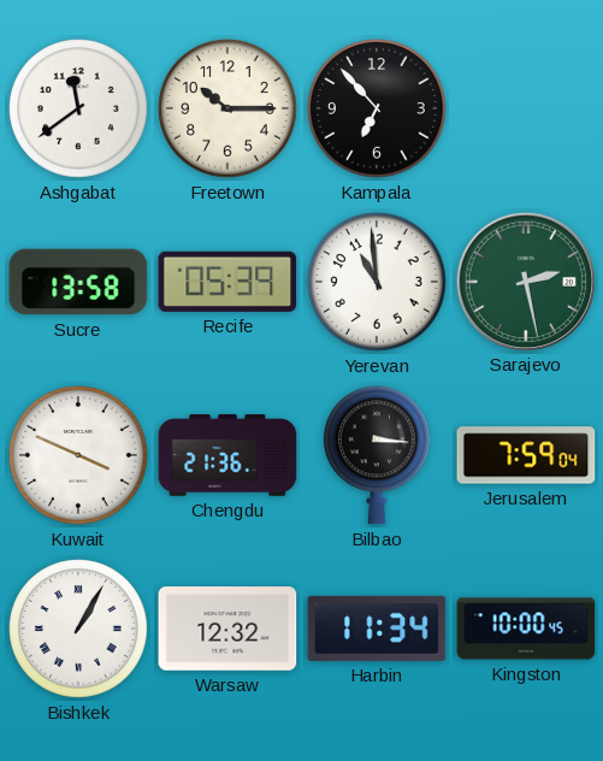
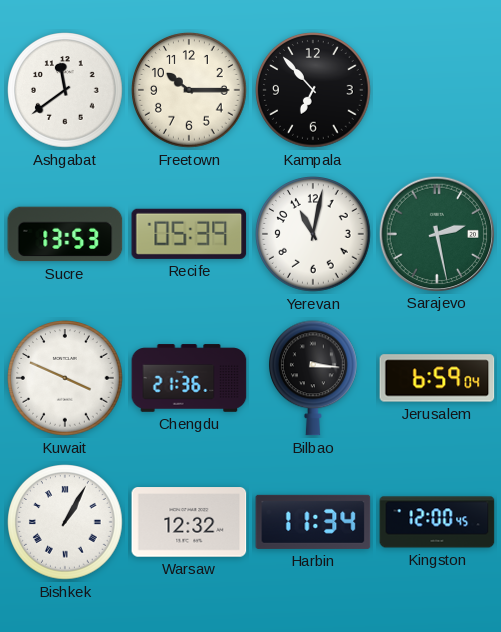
Sucre: 13:58 -> 13:53
Yerevan: 10:59 -> 11:02
Jerusalem: 7:59 -> 6:59
Kingston: 10:00 -> 12:00
